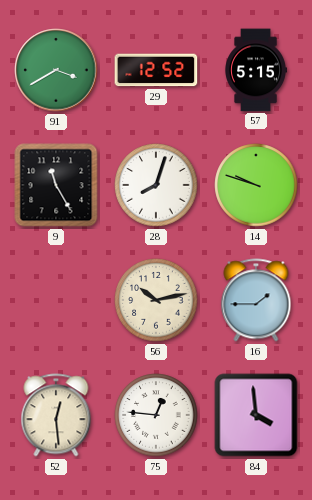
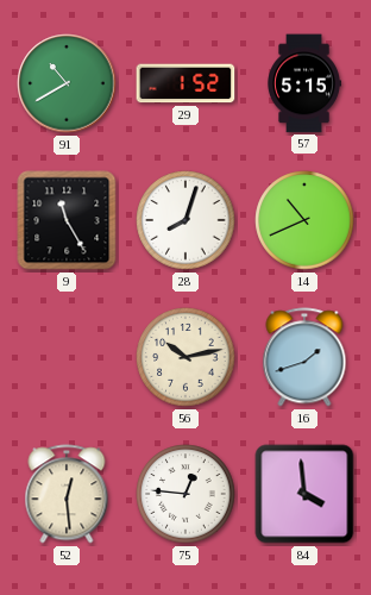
91: 3:40 -> 10:40
29: 12:52 -> 1:52
14: 9:48 -> 10:41
16: 1:45 -> 1:42
